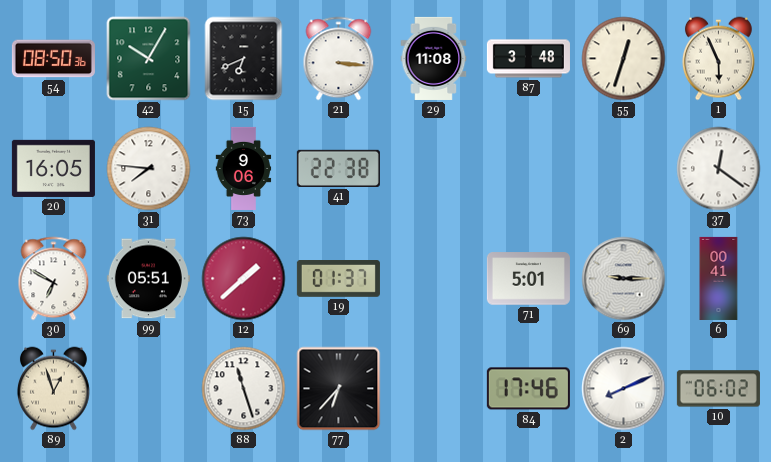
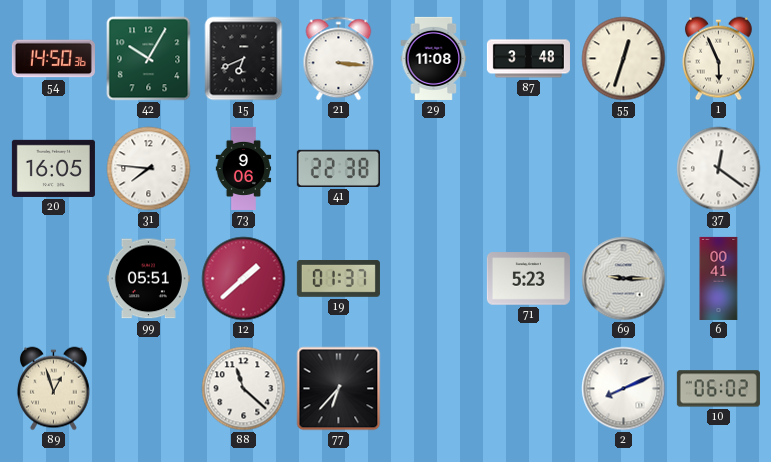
54: 08:50 -> 14:50
30: 6:50 -> none
71: 5:01 -> 5:23
88: 11:27 -> 11:22
84: 17:46 -> none
